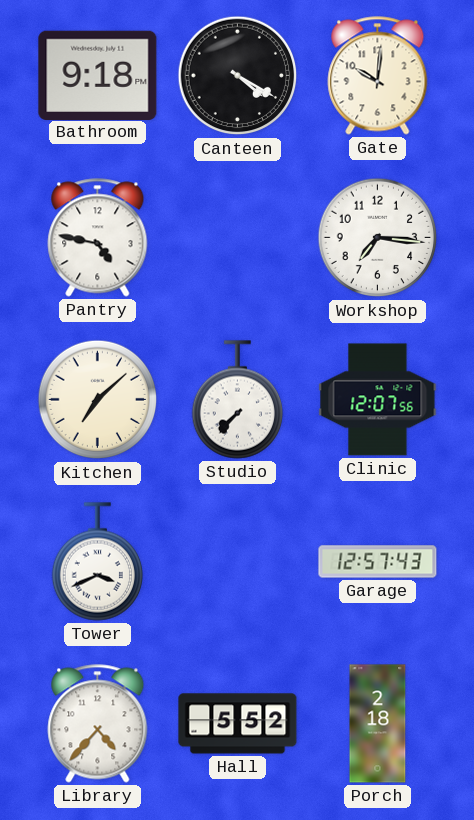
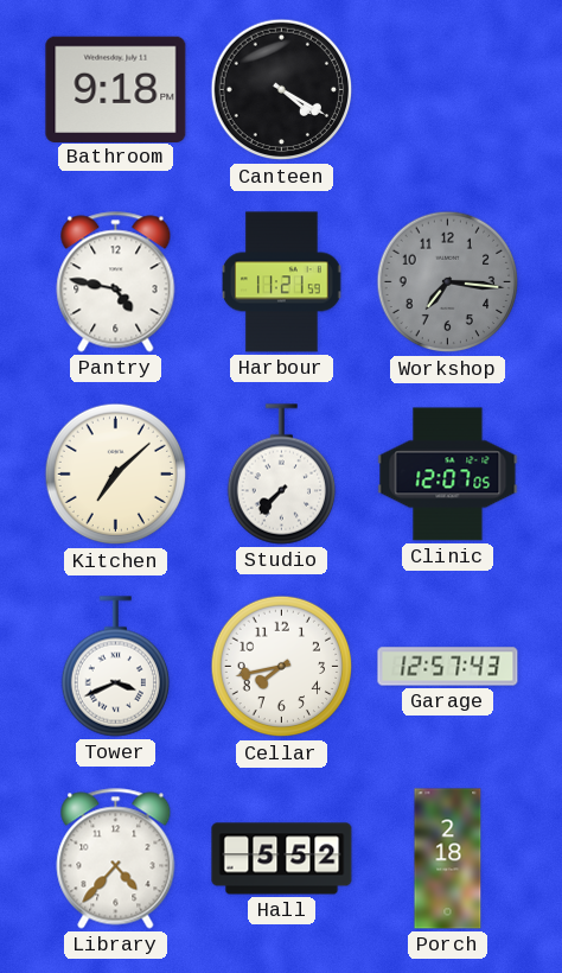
Gate: 10:01 -> none
Harbour: none -> 11:21
Workshop dial: white -> grey
Clinic: 12:07:56 -> 12:07:05
Cellar: none -> 7:43
